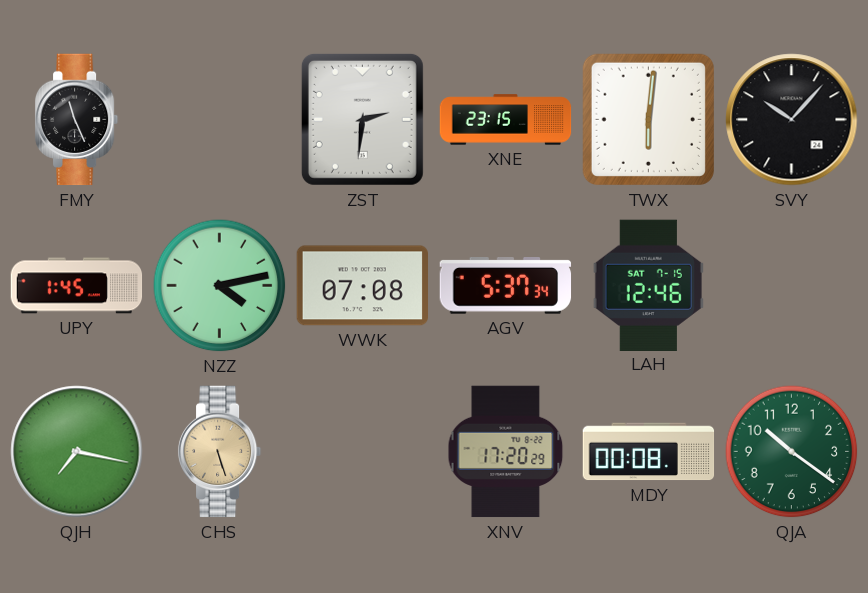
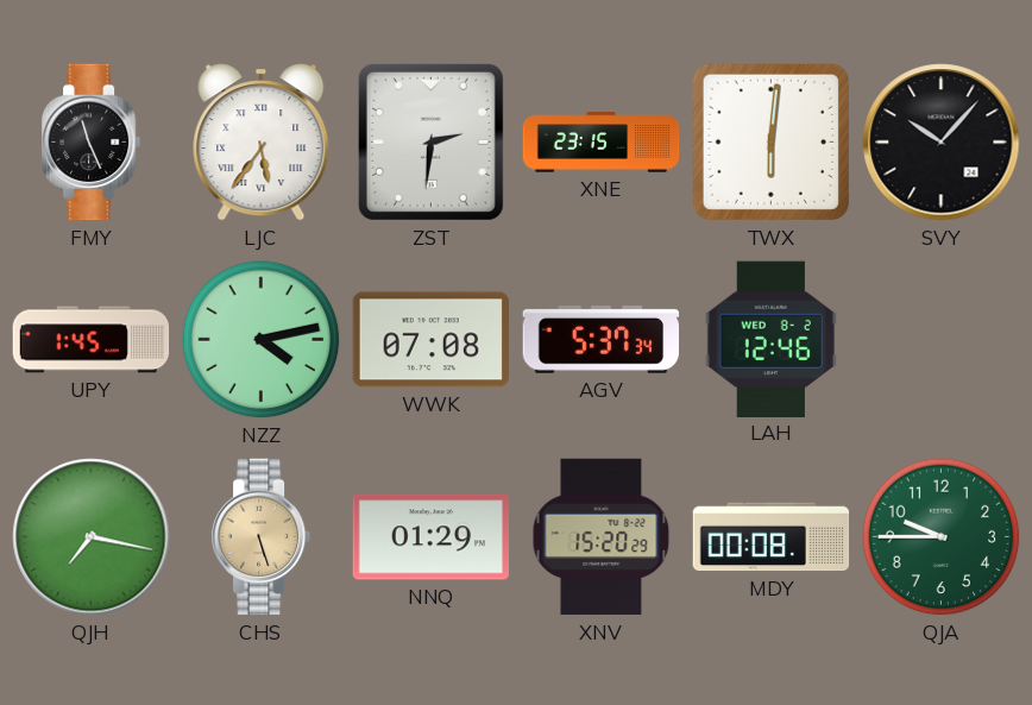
LJC: none -> 5:36
LAH date: SAT 7-15 -> WED 8-2
NNQ: none -> 01:29
XNV: 17:20 -> 15:20
QJA: 10:21 -> 9:45
